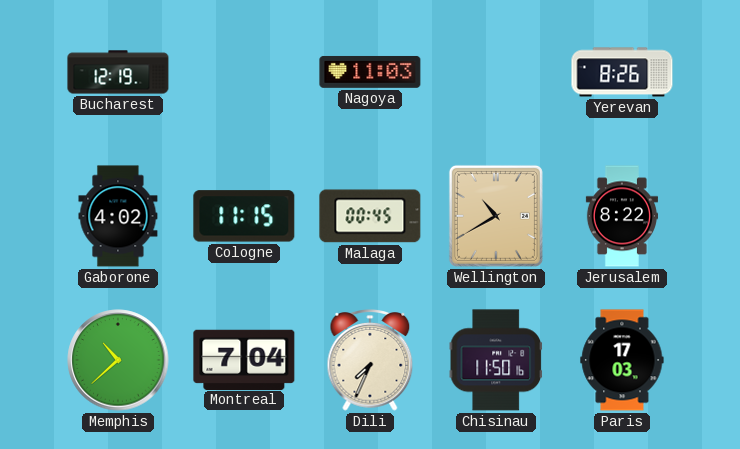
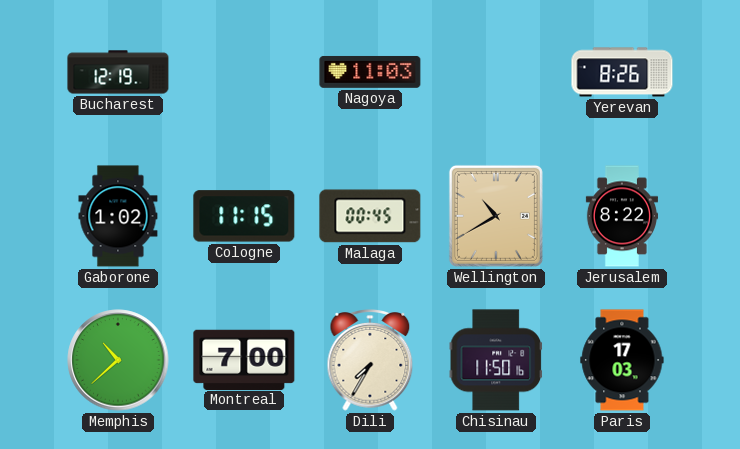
Gaborone: 4:02 -> 1:02
Montreal: 7:04 -> 7:00
Dili: 7:34 -> 7:35
